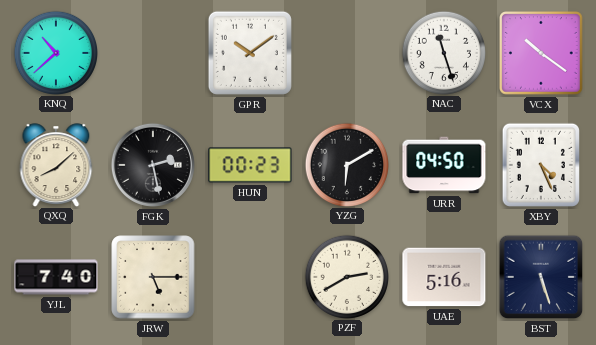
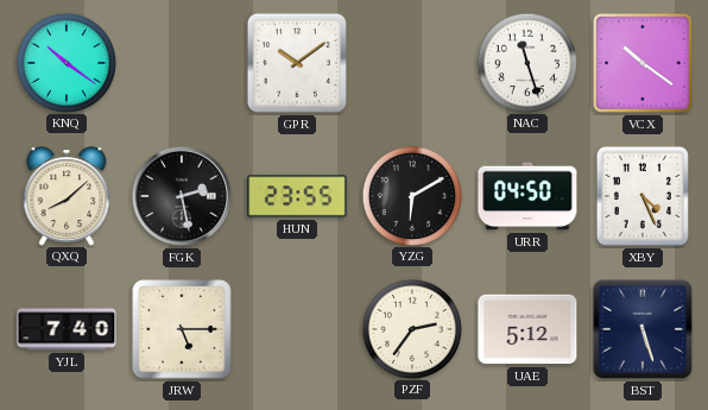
KNQ: 10:38 -> 10:21
HUN: 00:23 -> 23:55
PZF: 2:40 -> 2:36
UAE: 5:16 -> 5:12
